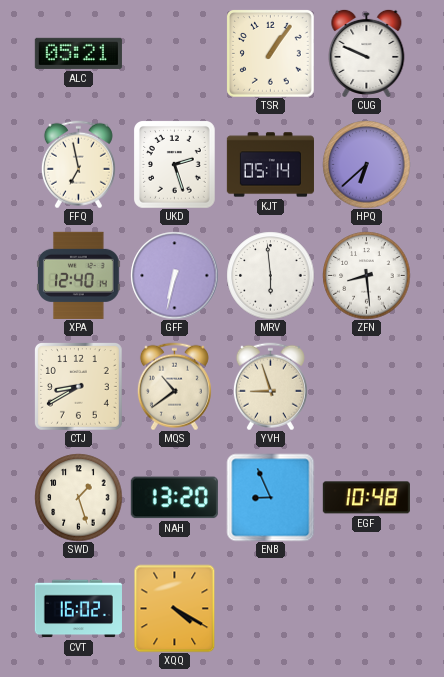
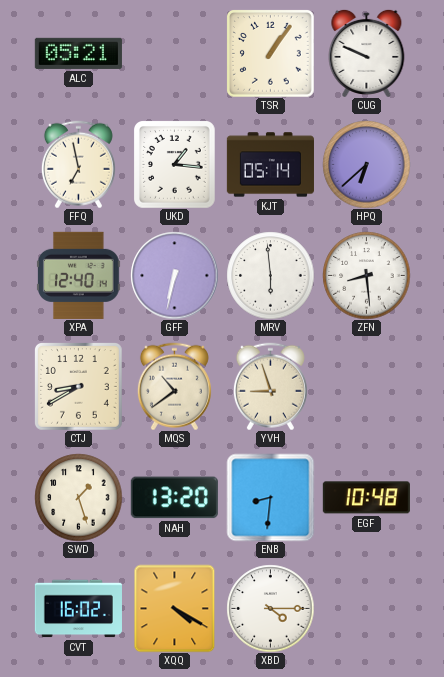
UKD: 2:27 -> 1:16
ENB: 8:56 -> 8:31
XBD: none -> 4:15
